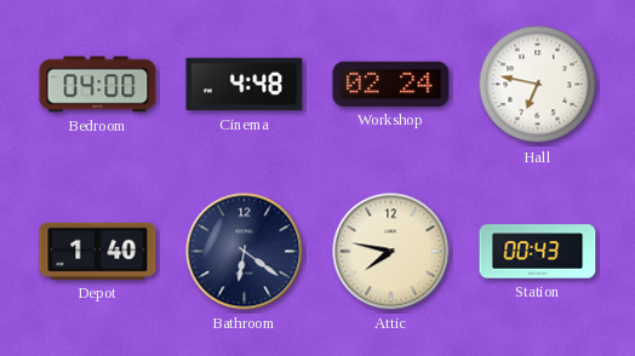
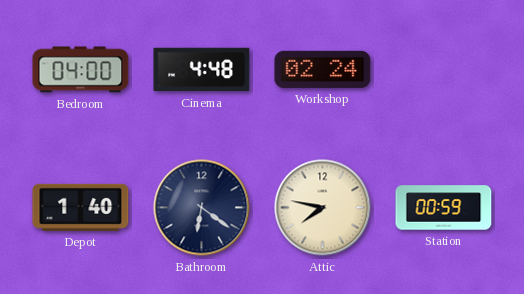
Hall: 6:47 -> none
Station: 00:43 -> 00:59
